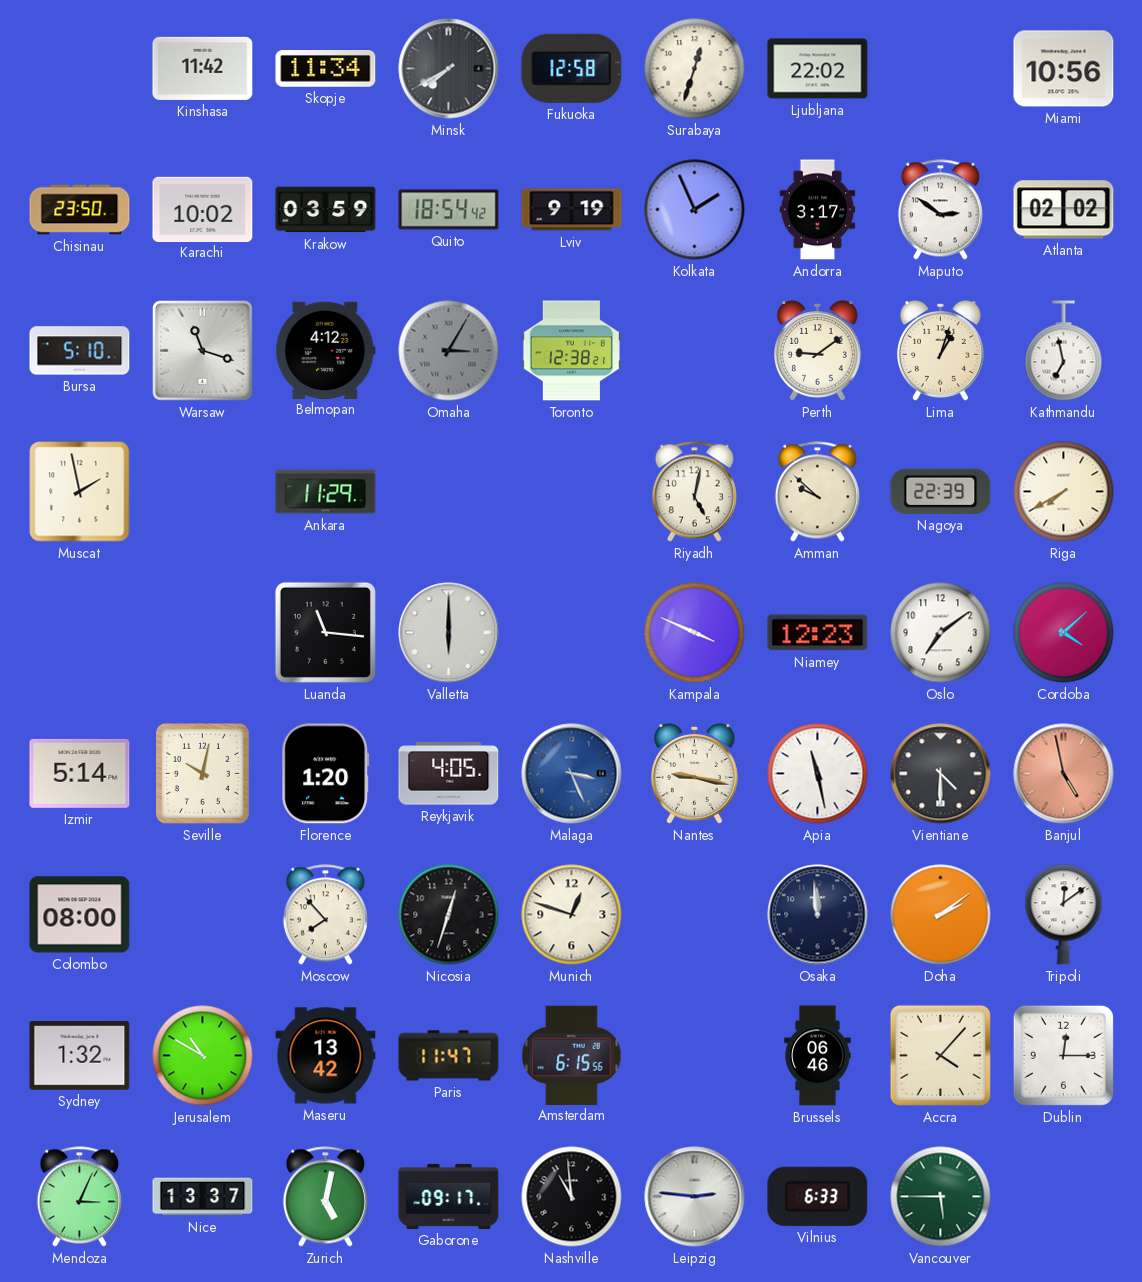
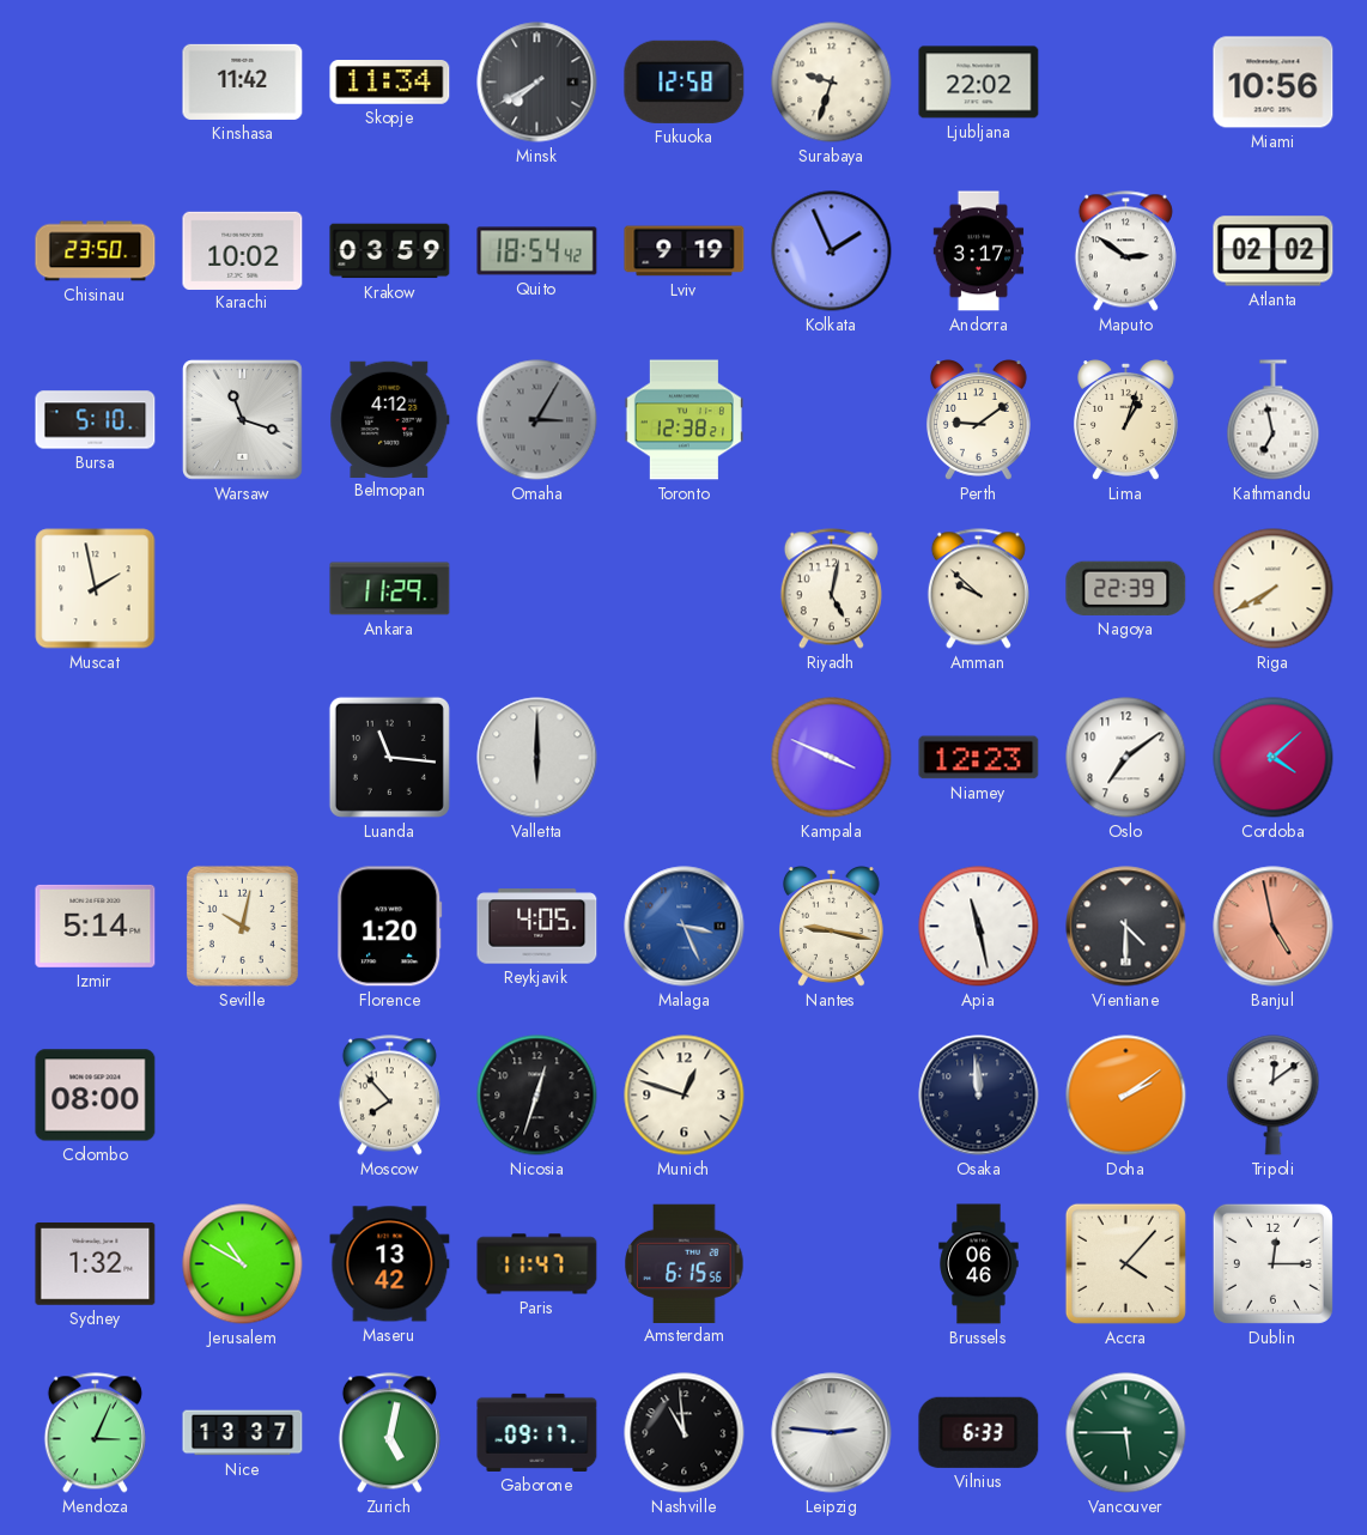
Surabaya: 12:33 -> 9:33
